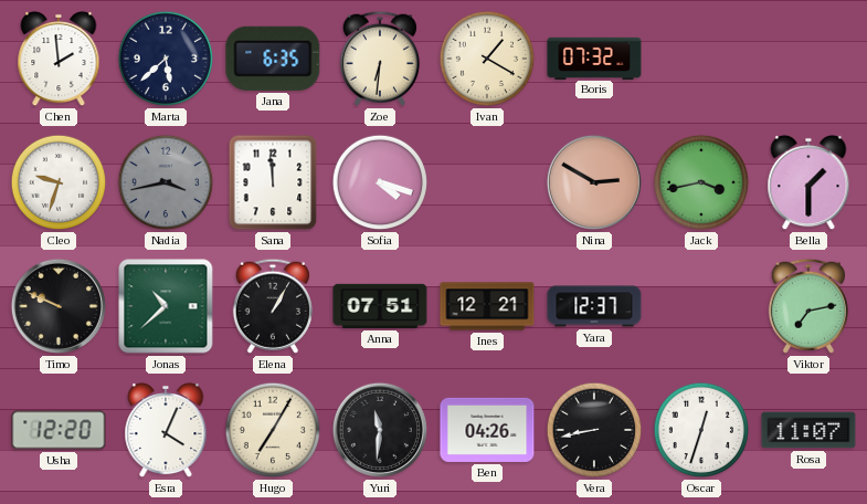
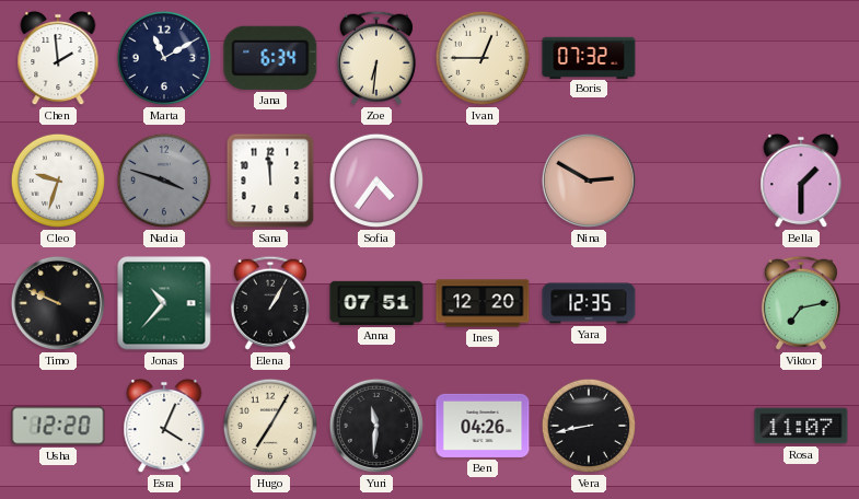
Marta: 5:38 -> 11:10
Jana: 6:35 -> 6:34
Ivan: 1:20 -> 12:45
Nadia: 3:43 -> 3:48
Sofia: 4:18 -> 4:36
Jack: 3:43 -> none
Jonas: 10:38 -> 10:37
Ines: 12:21 -> 12:20
Yara: 12:37 -> 12:35
Oscar: 12:33 -> none
